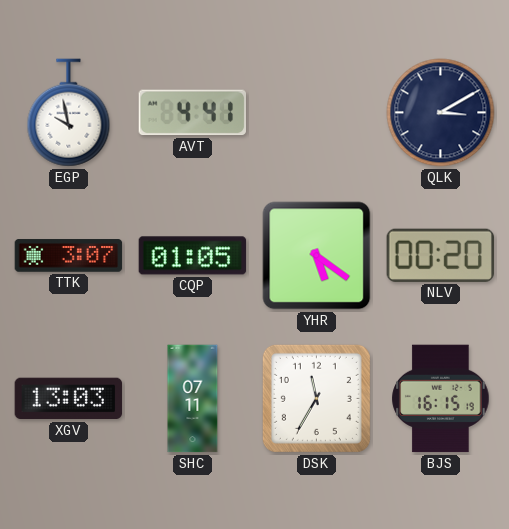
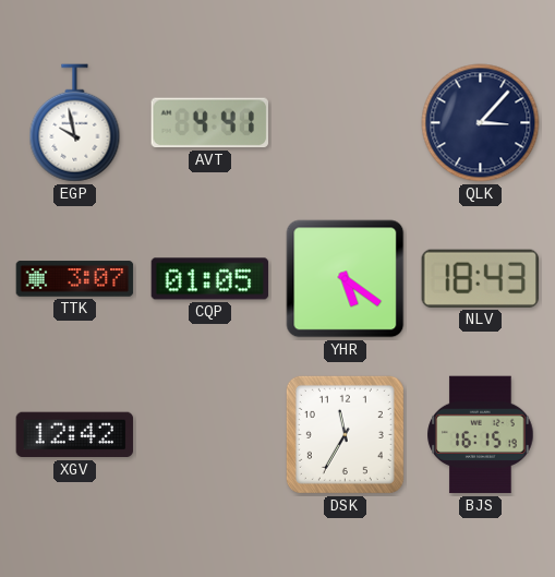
QLK: 3:10 -> 3:07
NLV: 00:20 -> 18:43
XGV: 13:03 -> 12:42
SHC: 07:11 -> none
